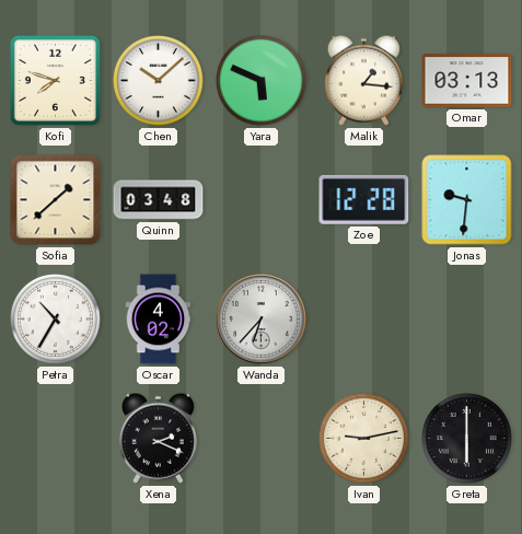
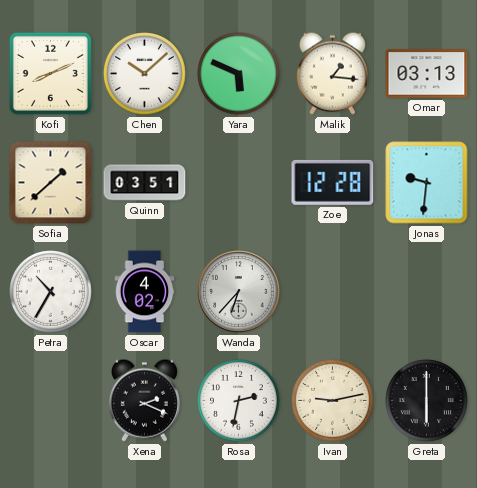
Kofi: 7:48 -> 8:11
Quinn: 03:48 -> 03:51
Rosa: none -> 2:32
